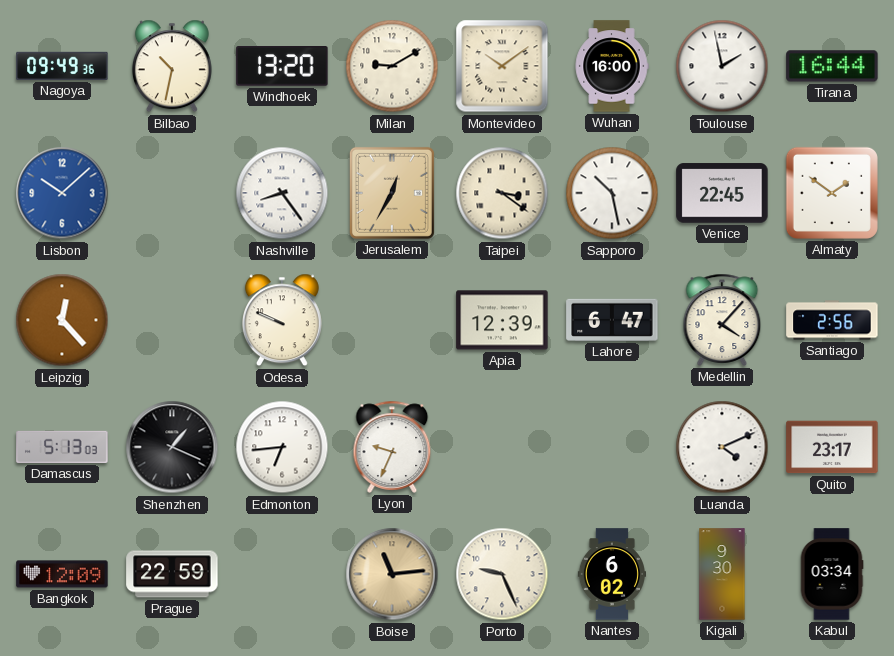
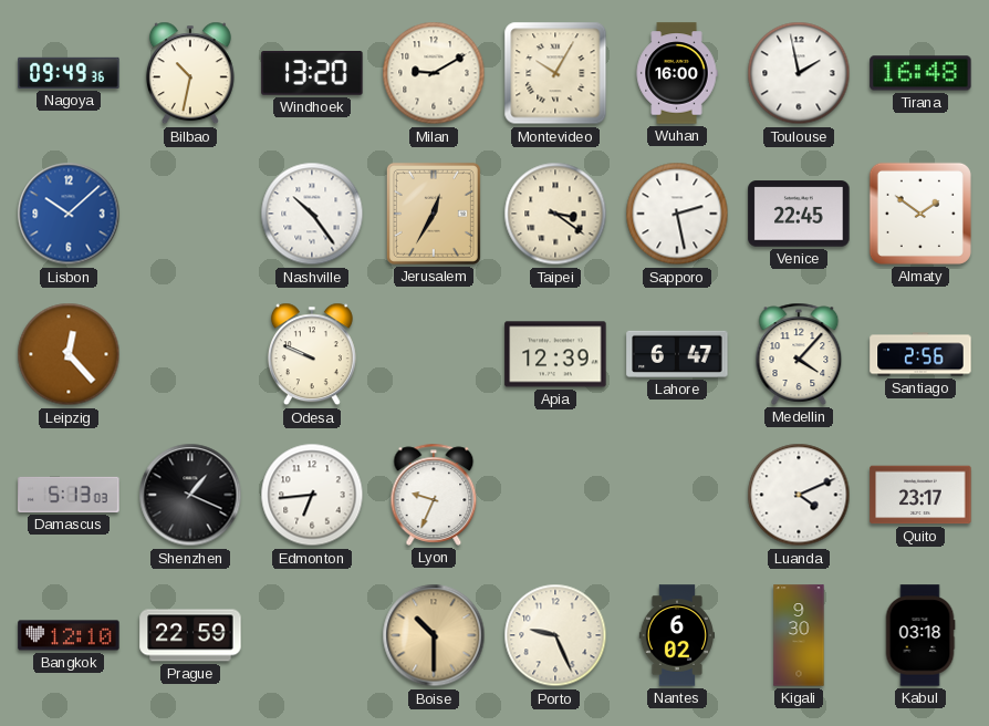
Montevideo: 10:09 -> 10:05
Tirana: 16:44 -> 16:48
Nashville: 8:24 -> 10:24
Sapporo: 10:28 -> 2:28
Bangkok: 12:09 -> 12:10
Boise: 11:14 -> 10:30
Kabul: 03:34 -> 03:18
